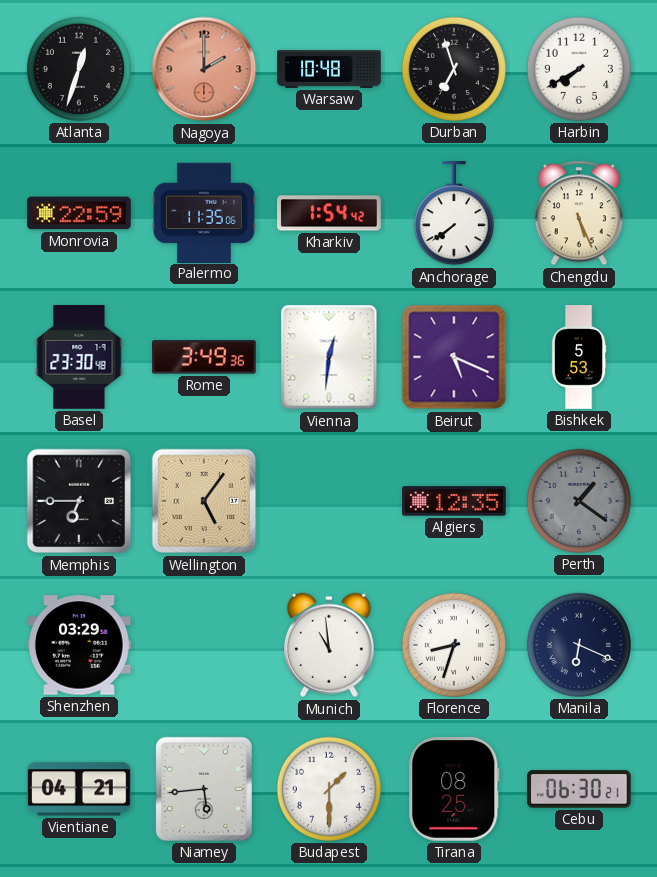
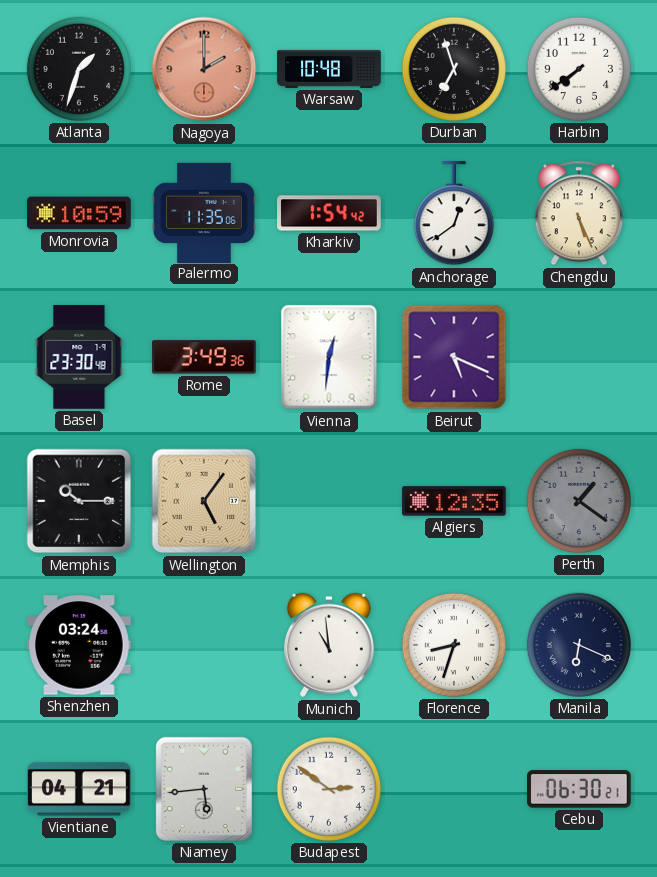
Atlanta: 12:33 -> 1:33
Harbin: 7:40 -> 7:39
Monrovia: 22:59 -> 10:59
Anchorage: 7:39 -> 12:39
Bishkek: 5:53 -> none
Memphis: 6:45 -> 10:15
Shenzhen: 03:29 -> 03:24
Budapest: 1:30 -> 2:51
Tirana: 08:25 -> none
